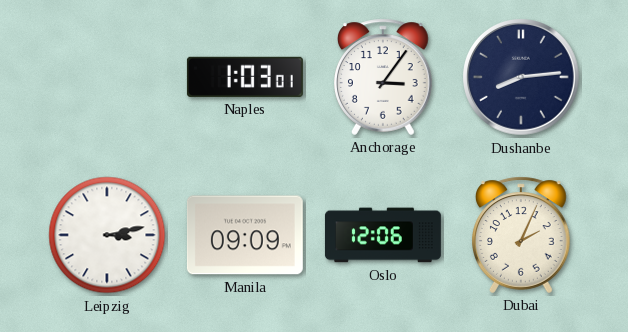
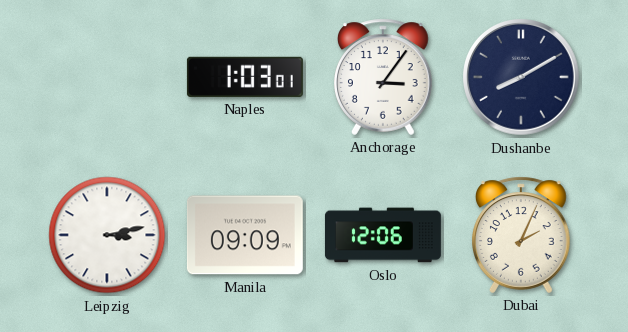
Dushanbe: 8:14 -> 8:10
